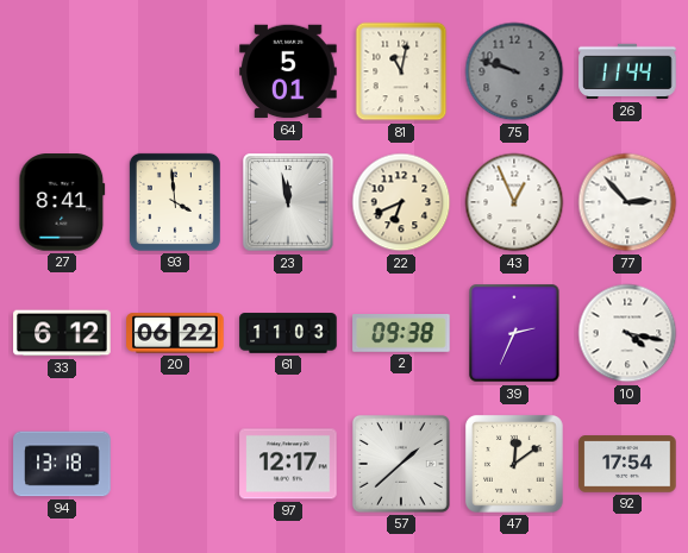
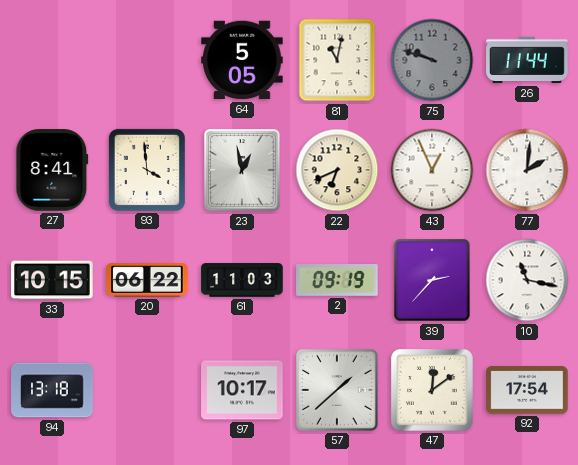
64: 5:01 -> 5:05
23: 11:58 -> 12:58
77: 2:53 -> 2:01
33: 6:12 -> 10:15
2: 09:38 -> 09:19
39: 2:34 -> 2:37
10: 4:17 -> 11:17
97: 12:17 -> 10:17
